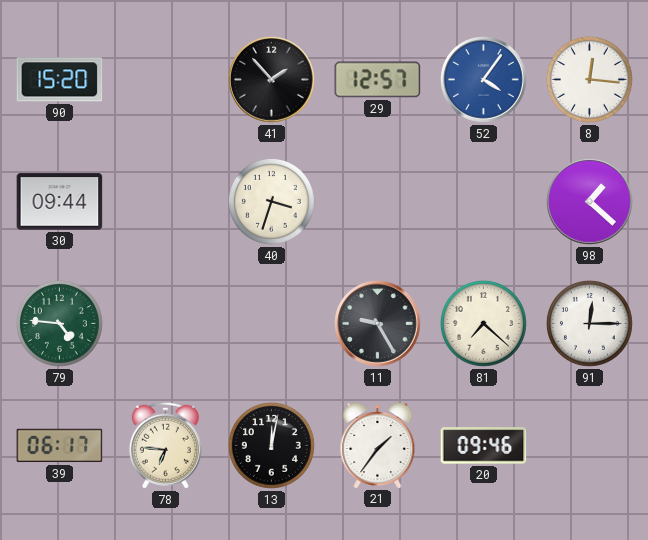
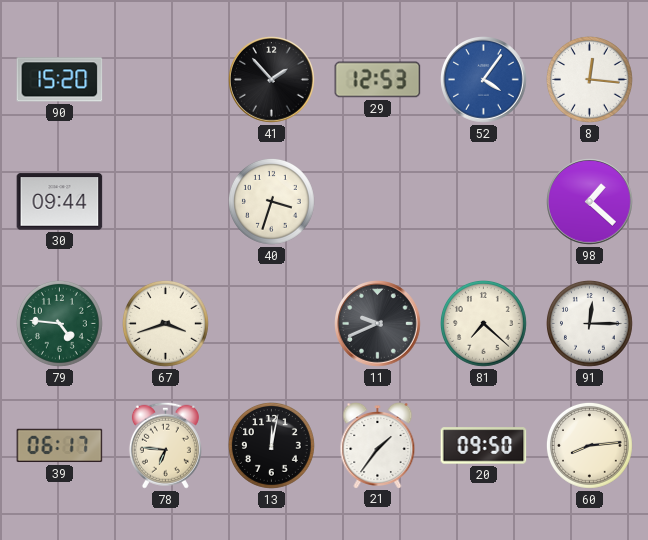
29: 12:57 -> 12:53
67: none -> 3:42
11: 9:25 -> 9:41
20: 09:46 -> 09:50
60: none -> 8:14
